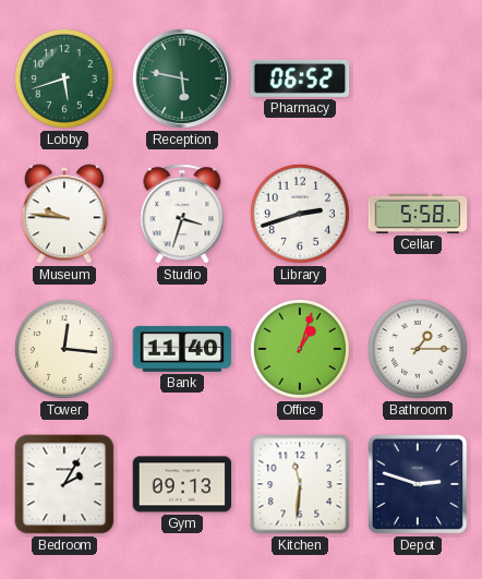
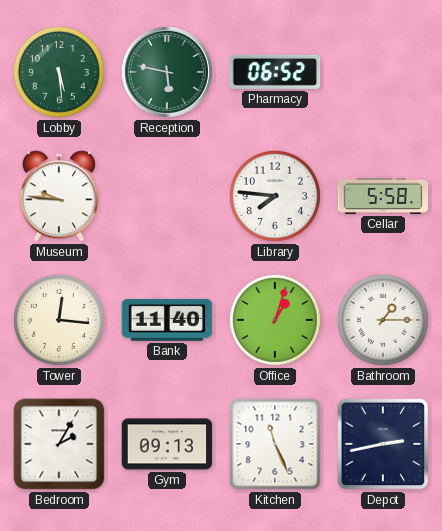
Lobby: 5:42 -> 5:29
Studio: 3:33 -> none
Library: 2:42 -> 7:46
Kitchen: 11:31 -> 11:26
Depot: 2:48 -> 2:43
